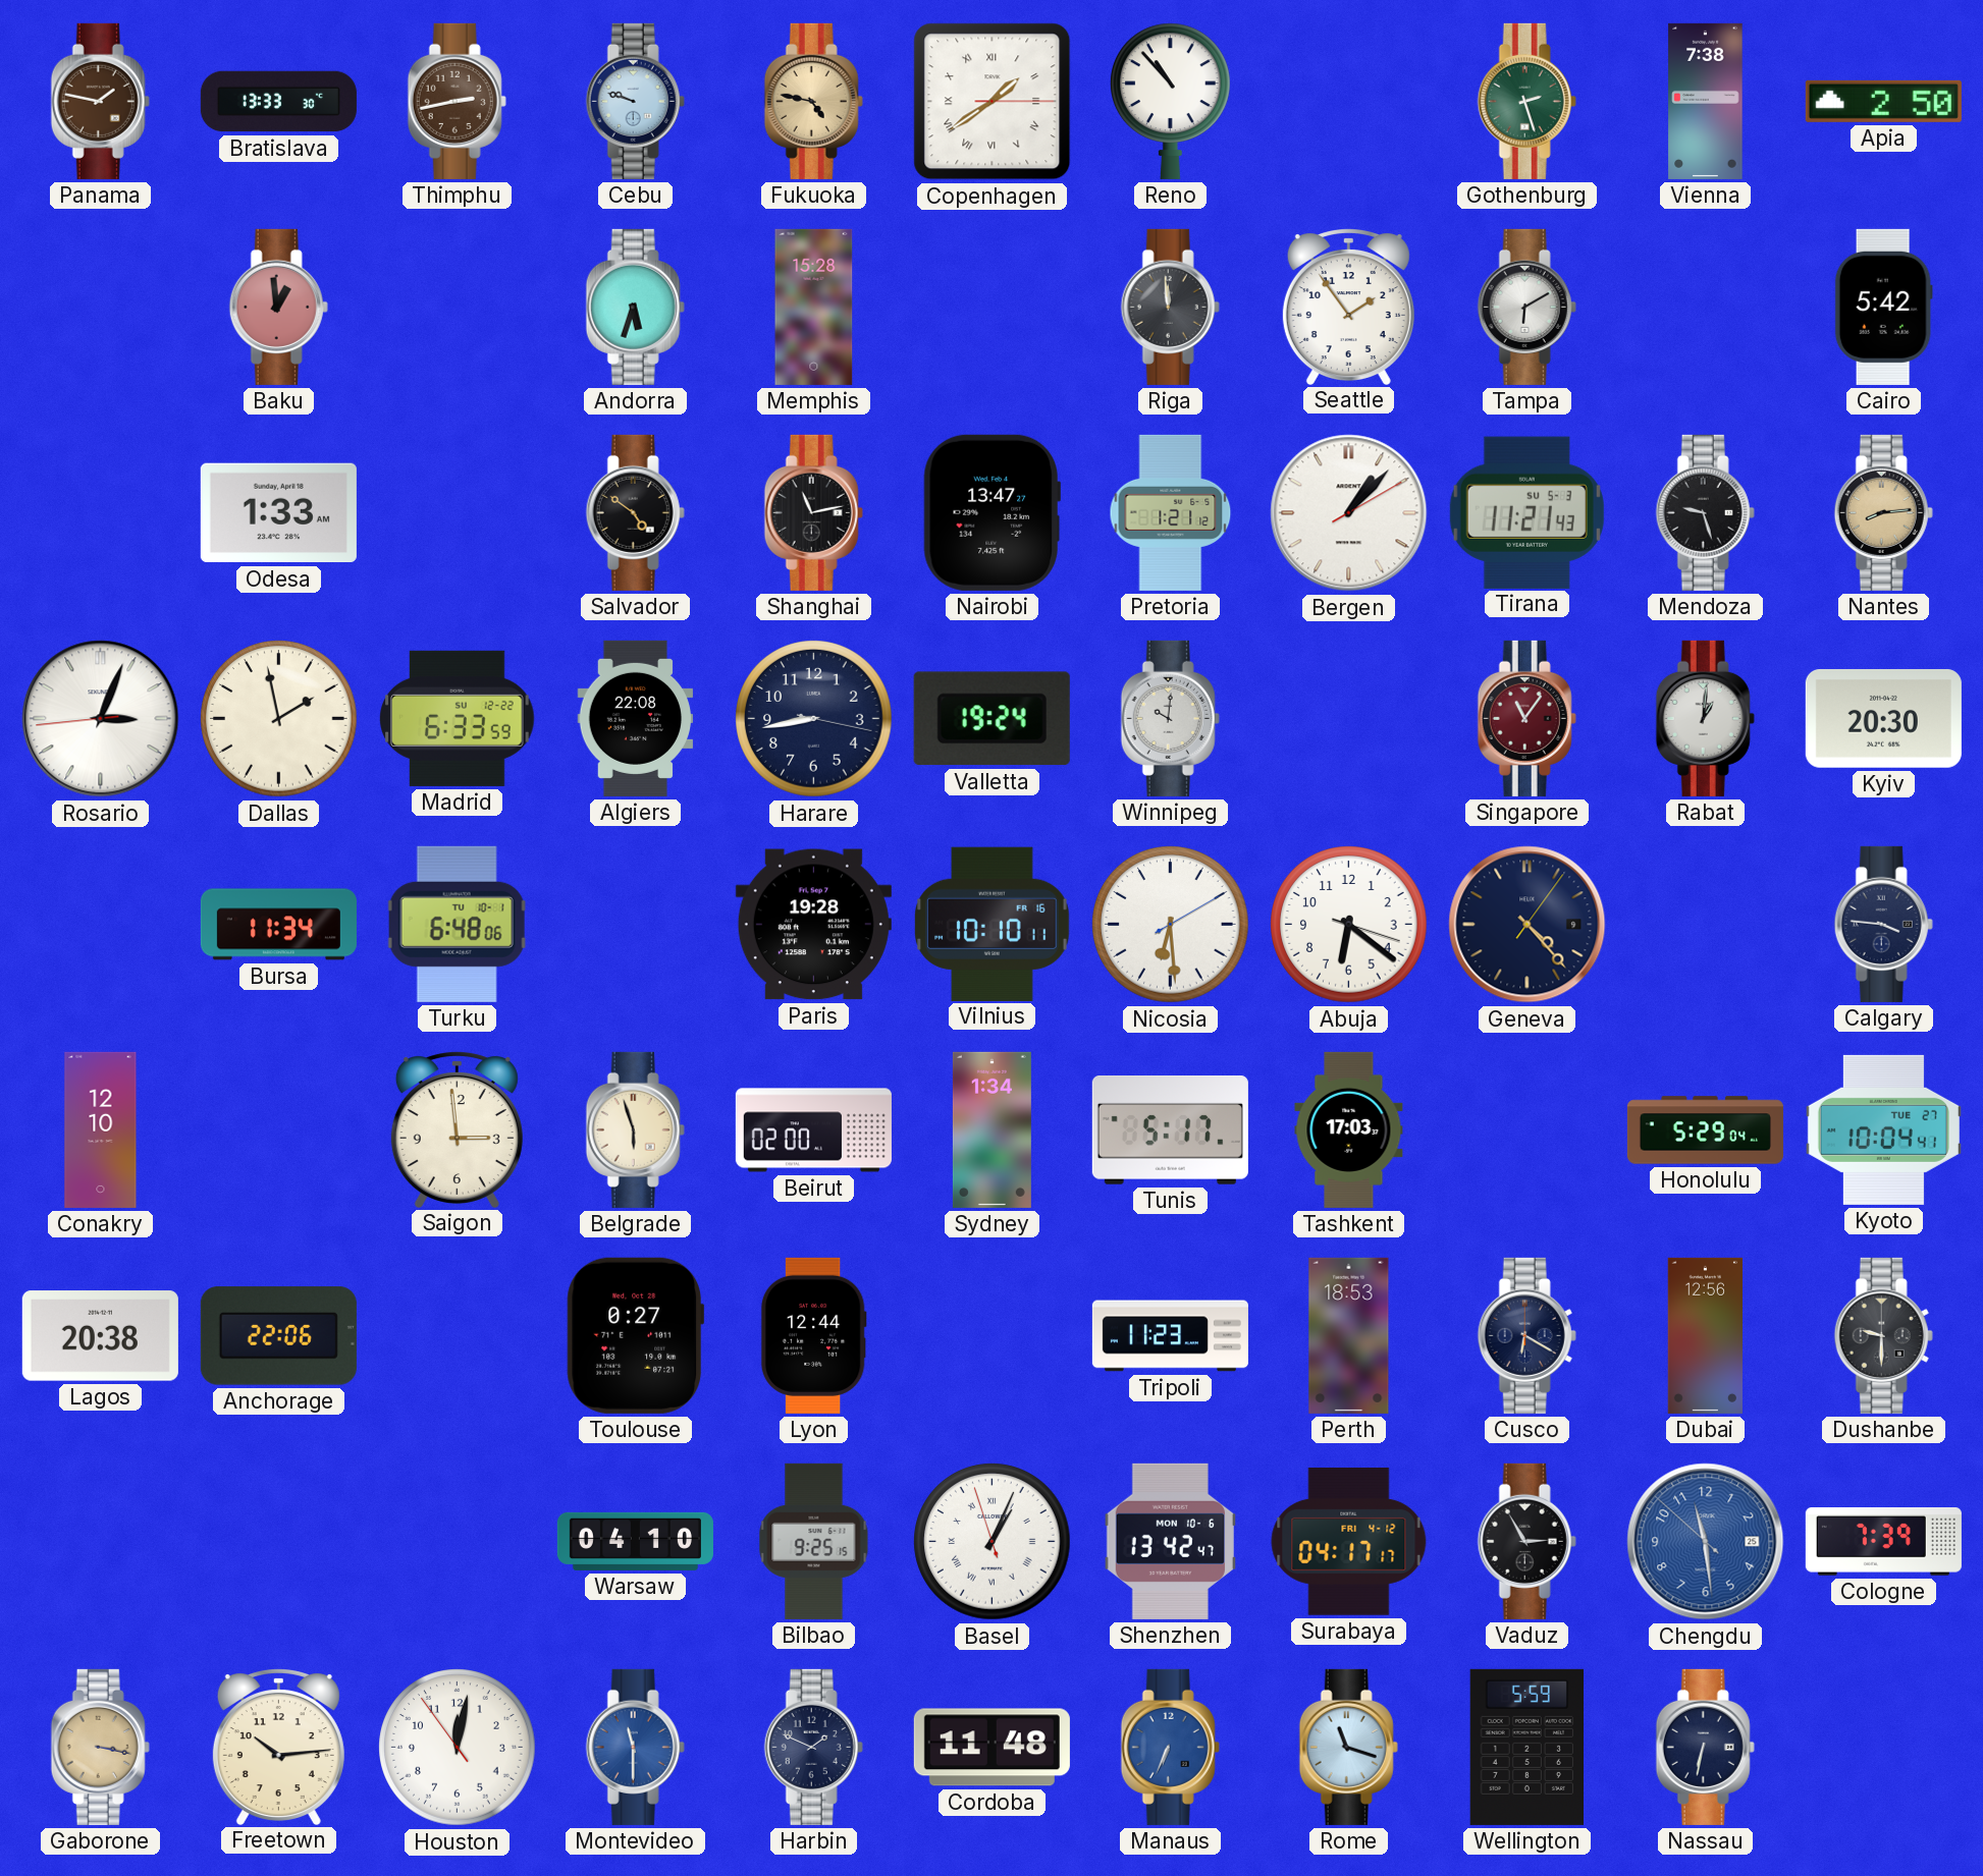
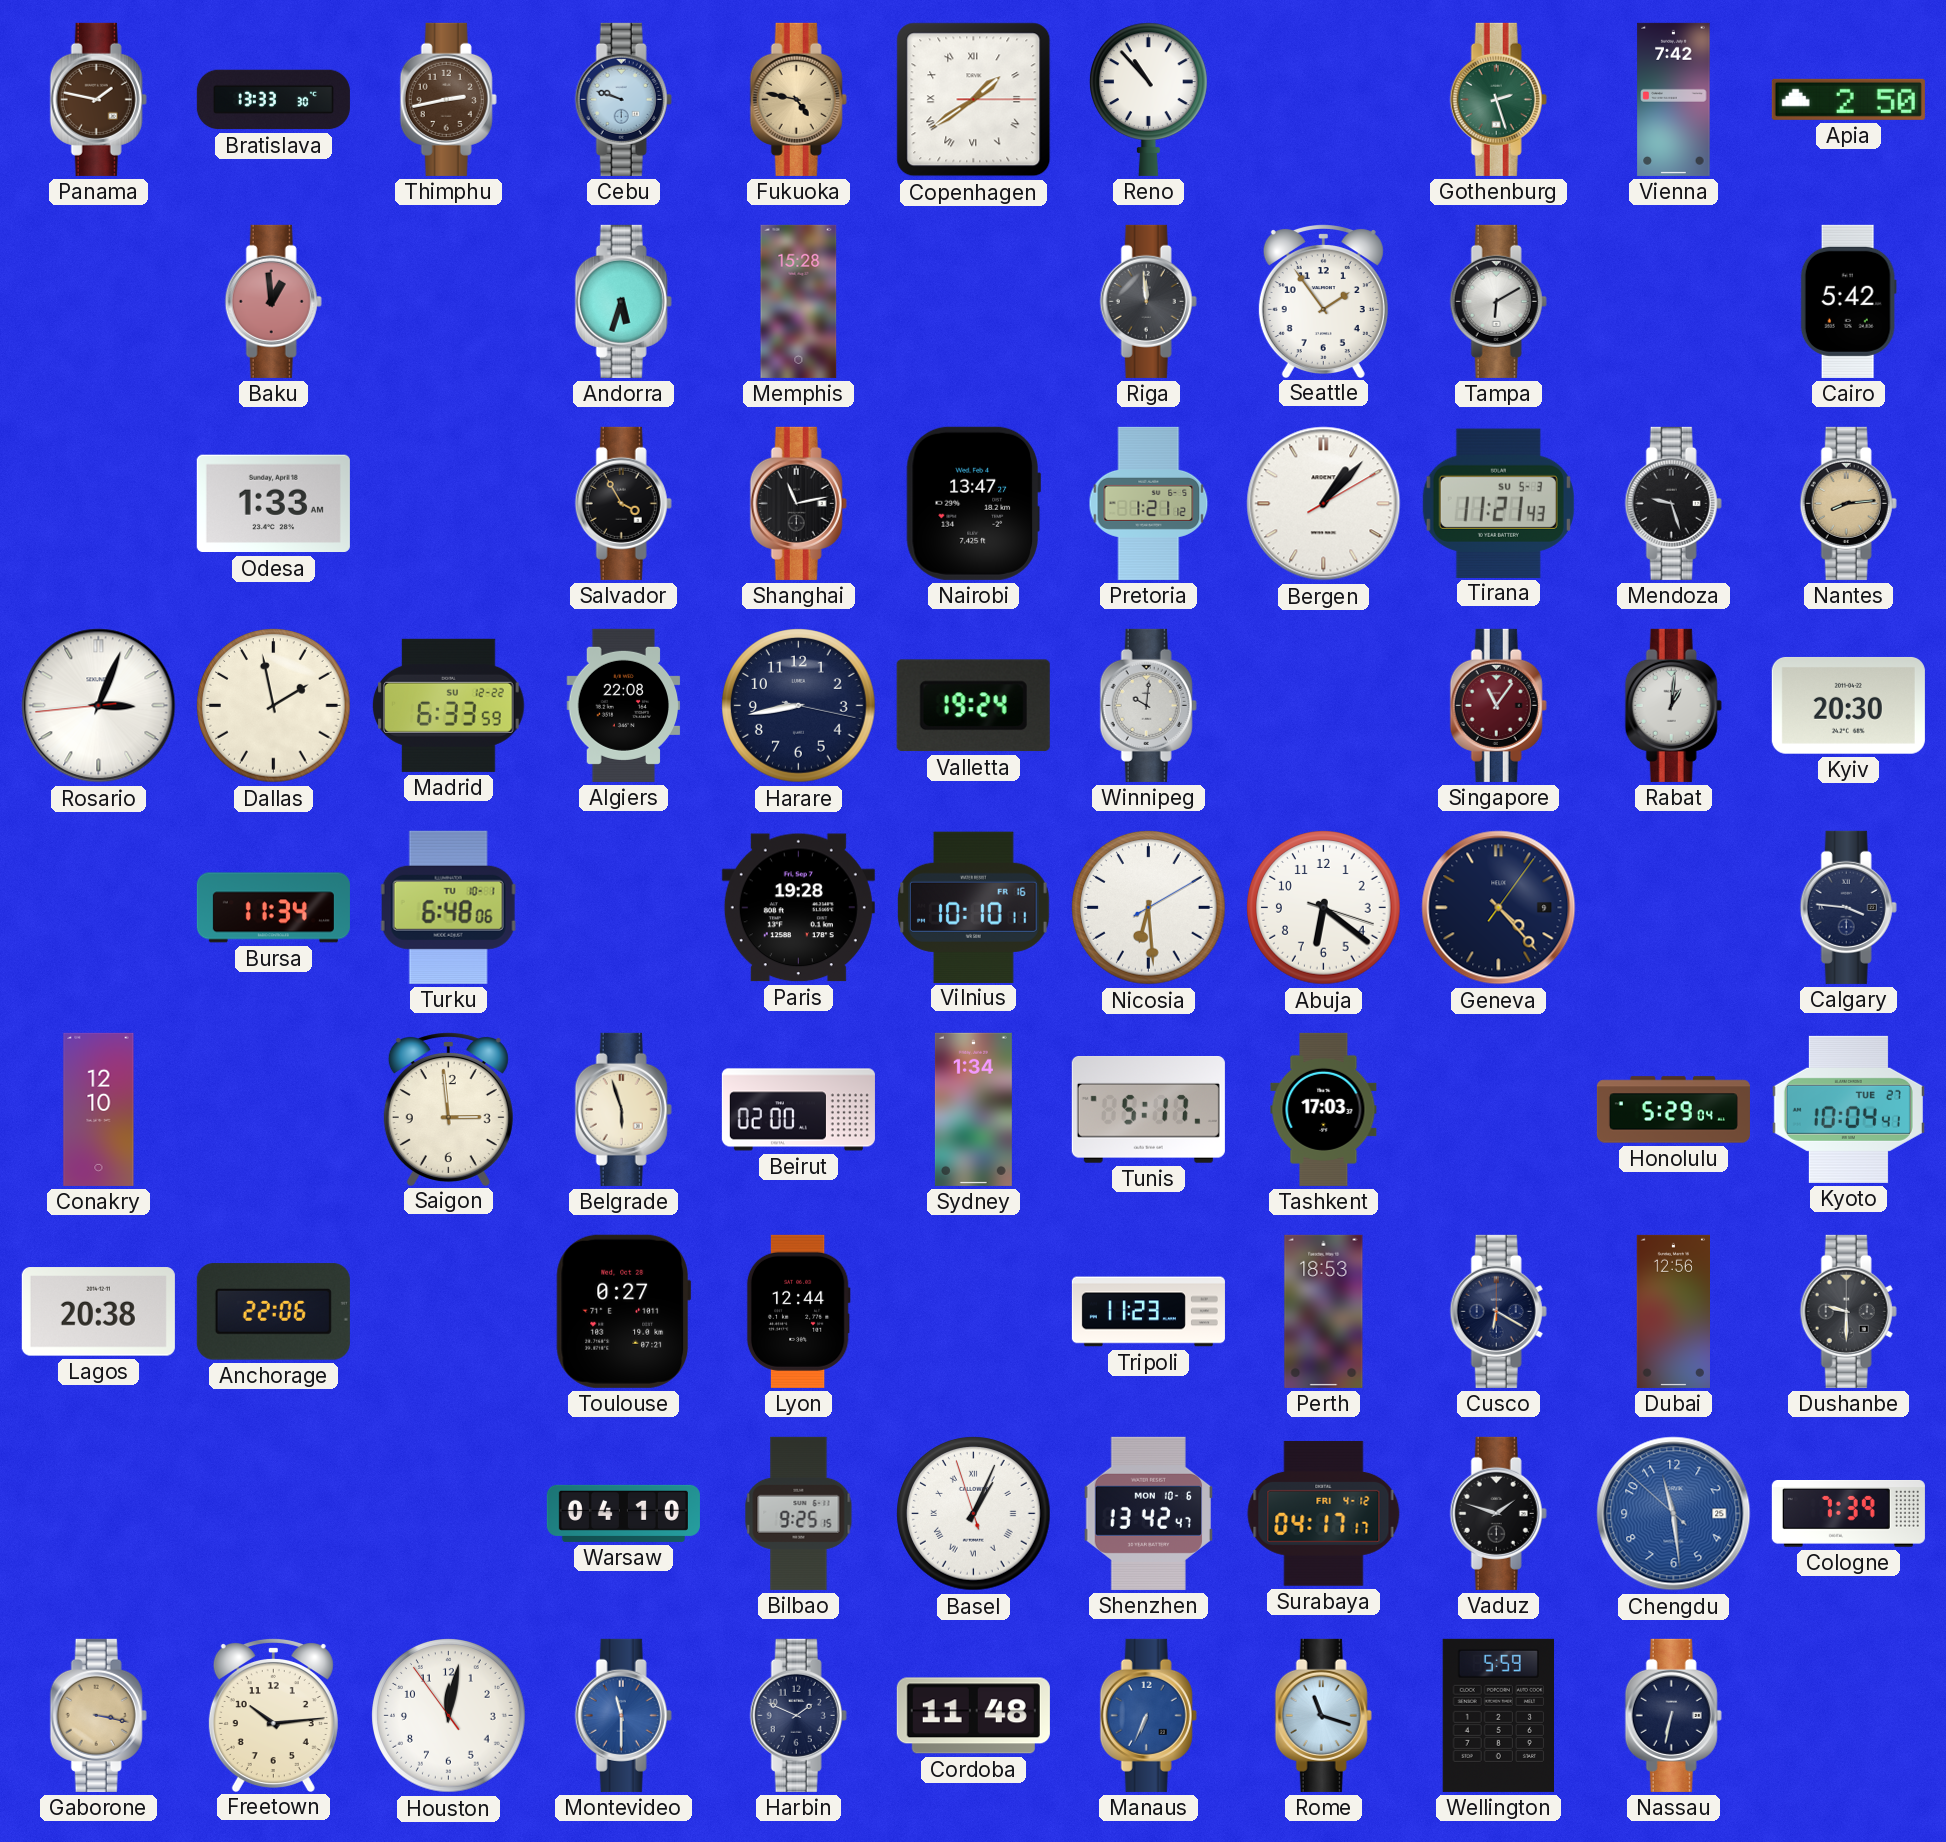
Vienna: 7:38 -> 7:42
Salvador: 4:51 -> 3:55
Vaduz: 2:55 -> 1:48
